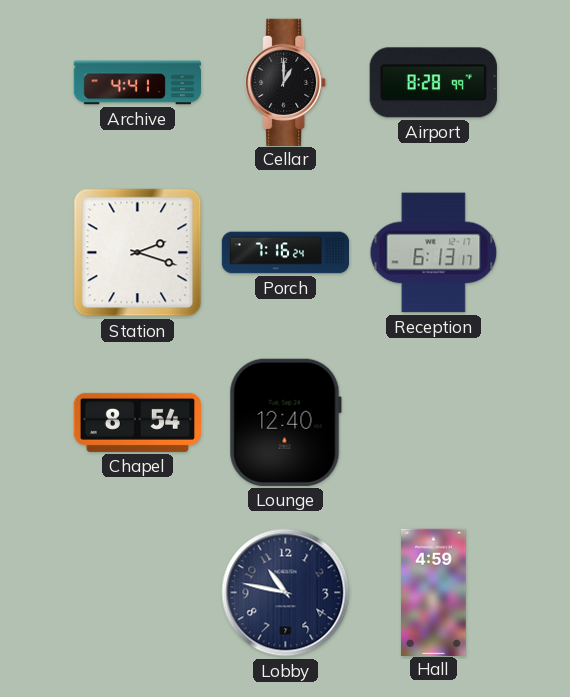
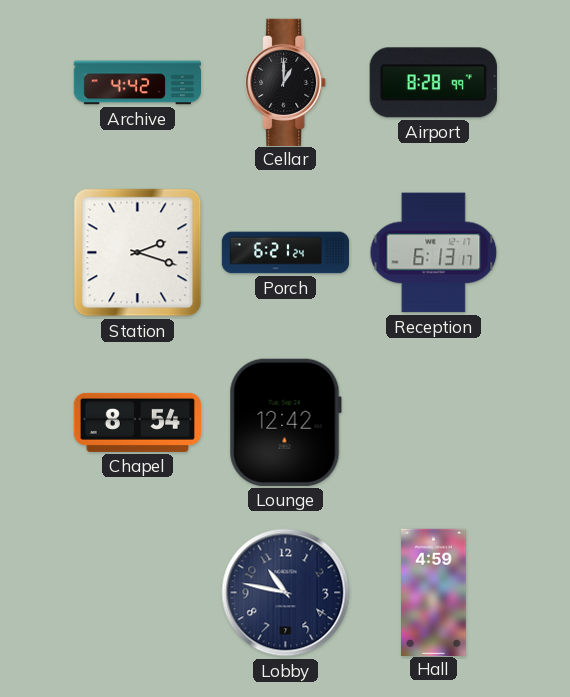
Archive: 4:41 -> 4:42
Porch: 7:16 -> 6:21
Lounge: 12:40 -> 12:42
